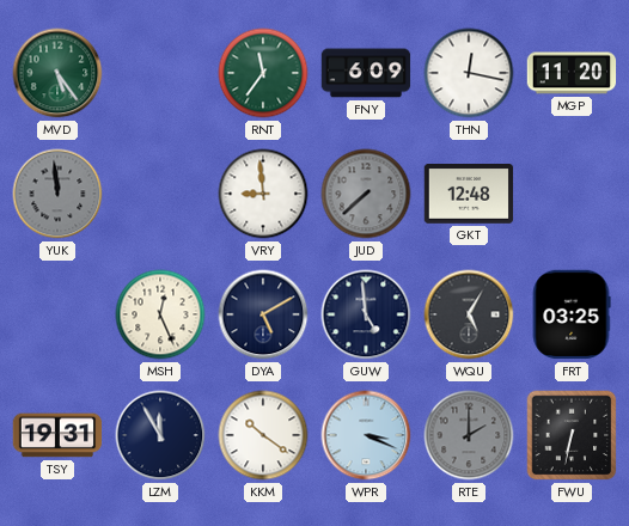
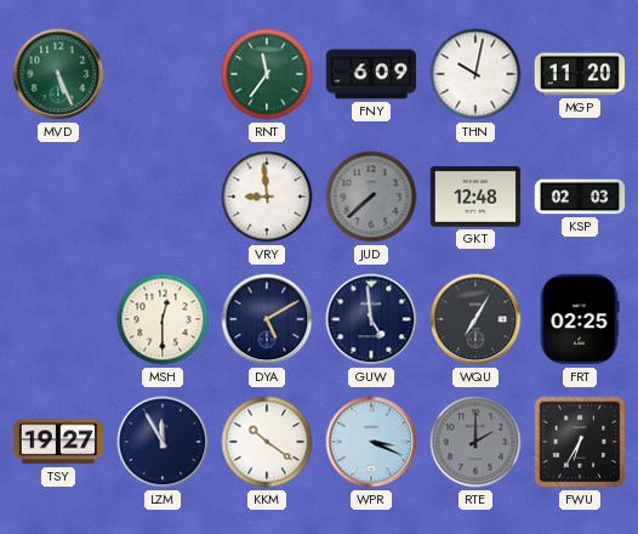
MVD: 5:24 -> 5:26
THN: 12:17 -> 10:02
YUK: 11:59 -> none
KSP: none -> 02:03
MSH: 12:26 -> 12:30
WQU: 5:05 -> 7:05
FRT: 03:25 -> 02:25
TSY: 19:31 -> 19:27
FWU: 6:32 -> 6:35
